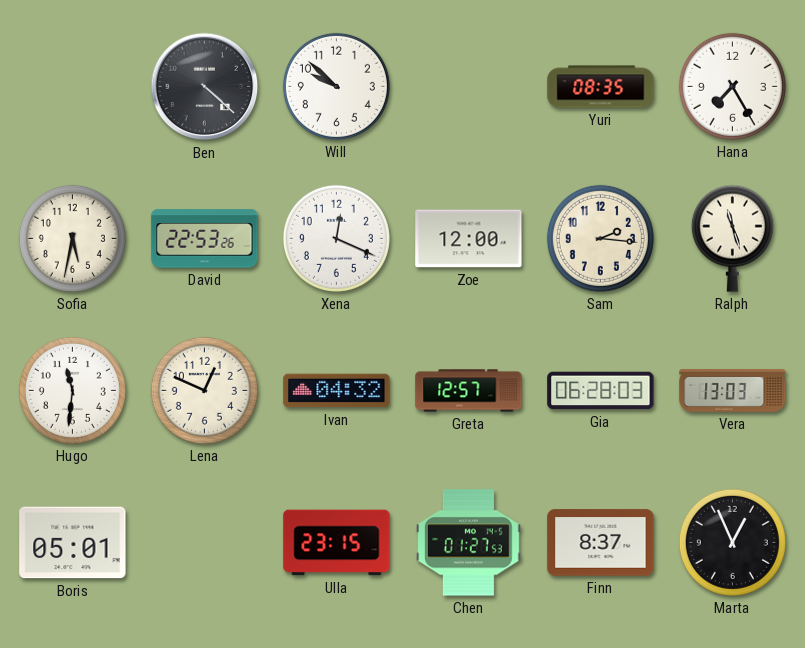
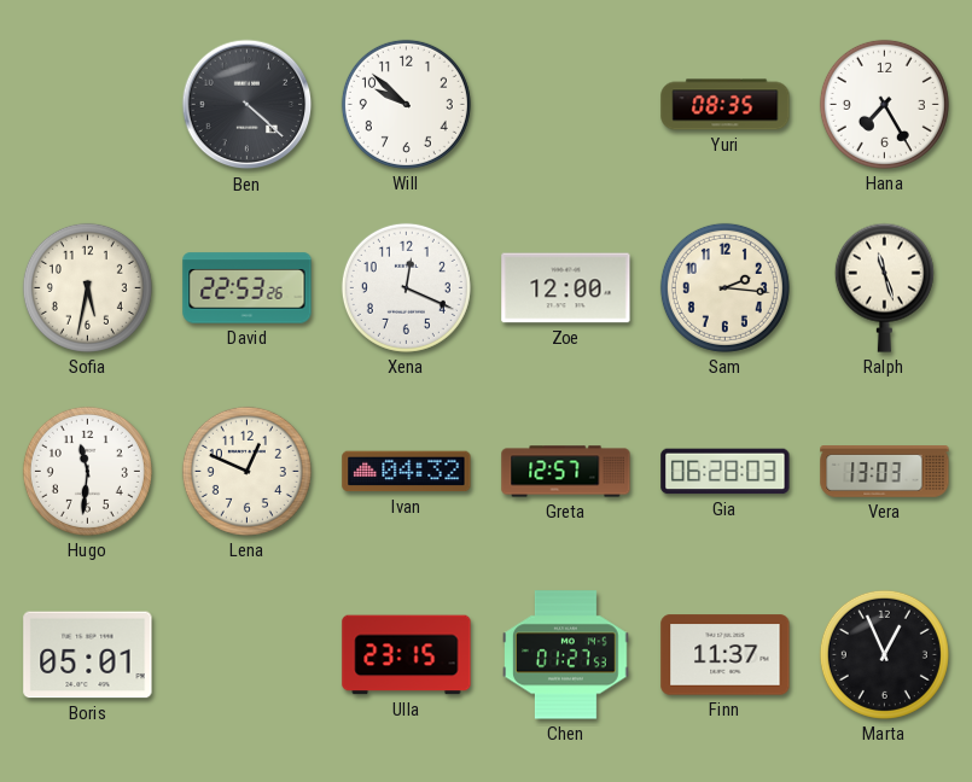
Finn: 8:37 -> 11:37
